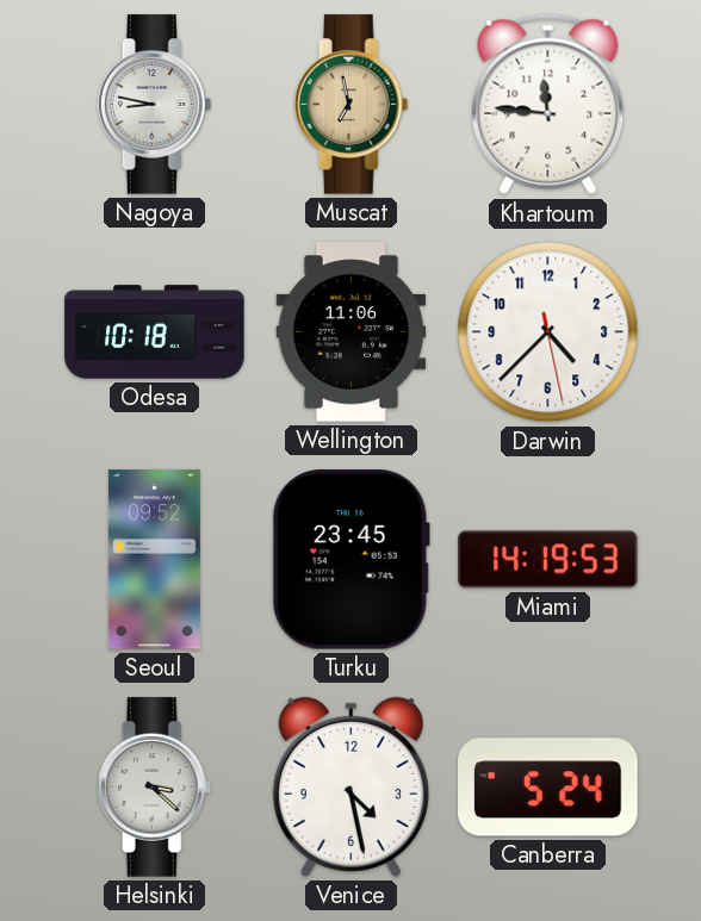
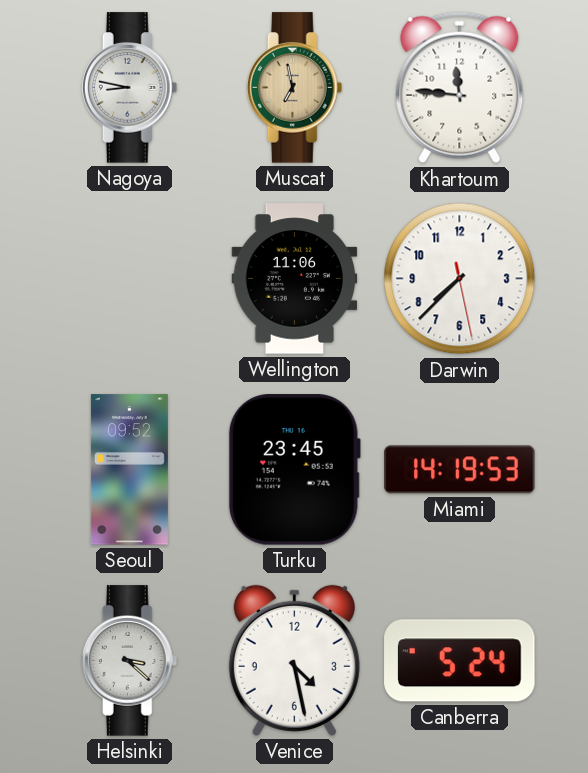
Odesa: 10:18 -> none
Darwin: 4:37 -> 7:37
